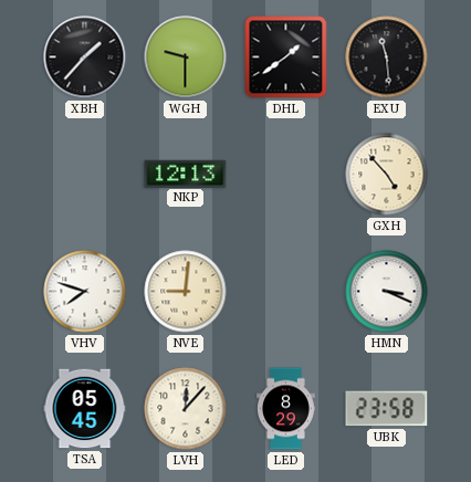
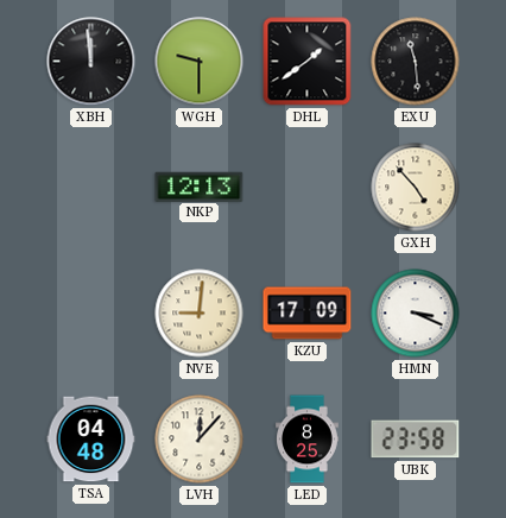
XBH: 1:37 -> 11:59
VHV: 7:48 -> none
KZU: none -> 17:09
TSA: 05:45 -> 04:48
LED: 8:29 -> 8:25
